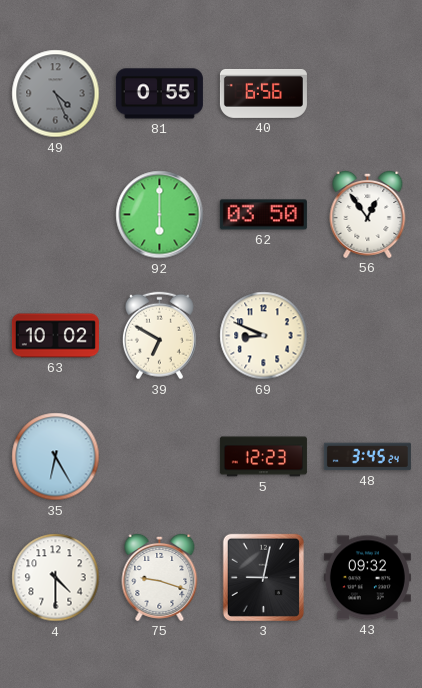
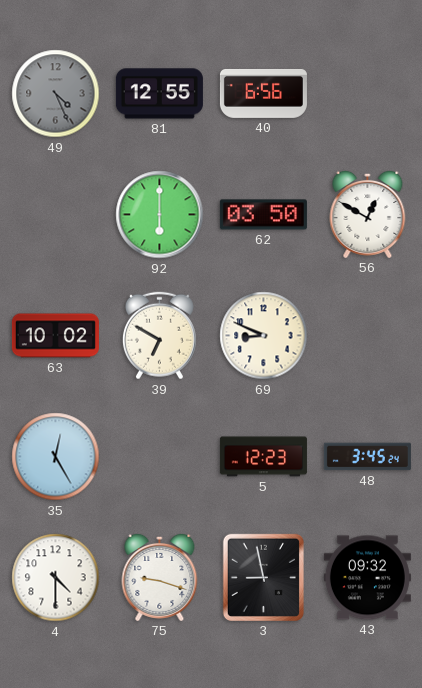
81: 0:55 -> 12:55
56: 12:54 -> 12:50
35: 6:25 -> 12:25
3: 9:02 -> 8:58
